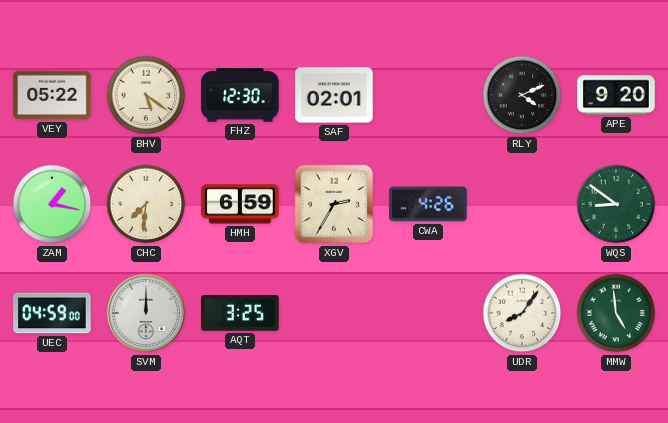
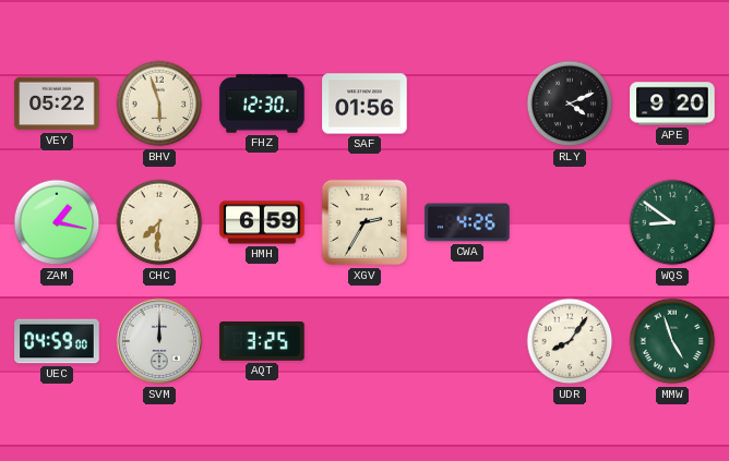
BHV: 5:21 -> 5:57
SAF: 02:01 -> 01:56
MMW: 4:59 -> 4:57
